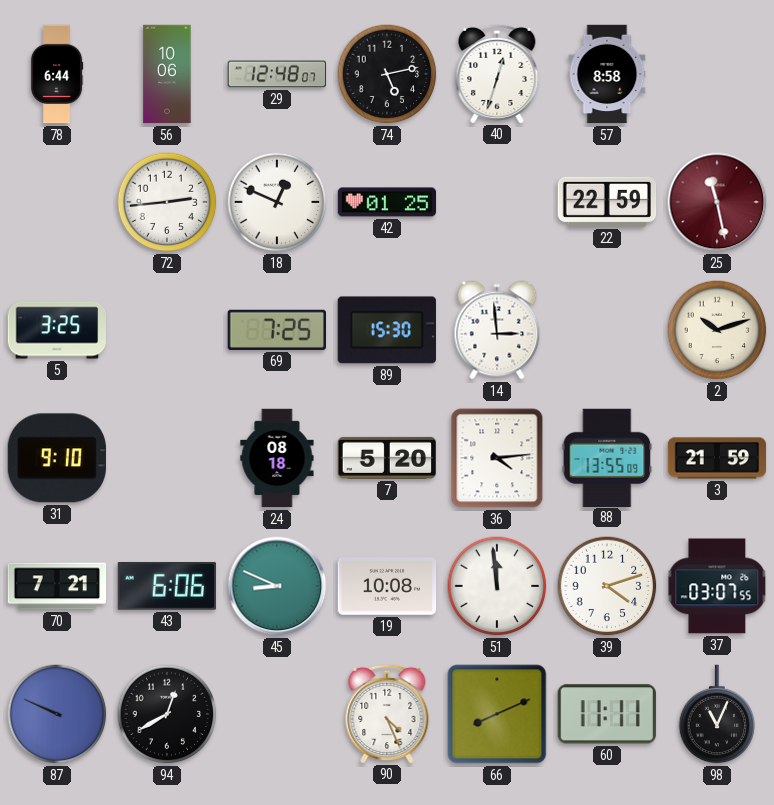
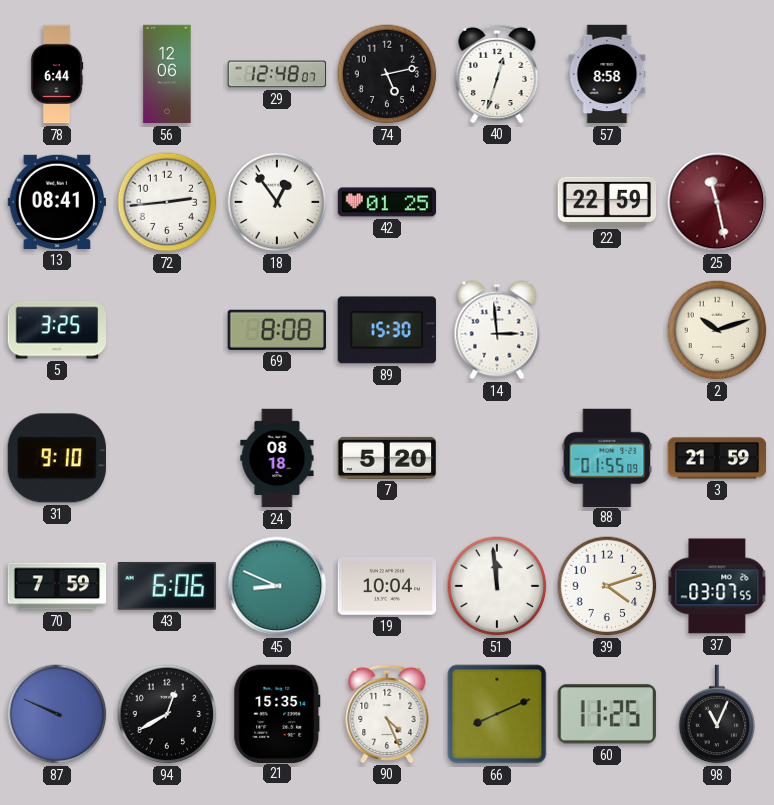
56: 10:06 -> 12:06
13: none -> 08:41
18: 12:49 -> 12:54
69: 7:25 -> 8:08
36: 4:14 -> none
88: 13:55 -> 01:55
70: 7:21 -> 7:59
19: 10:08 -> 10:04
21: none -> 15:35
60: 11:11 -> 11:25
